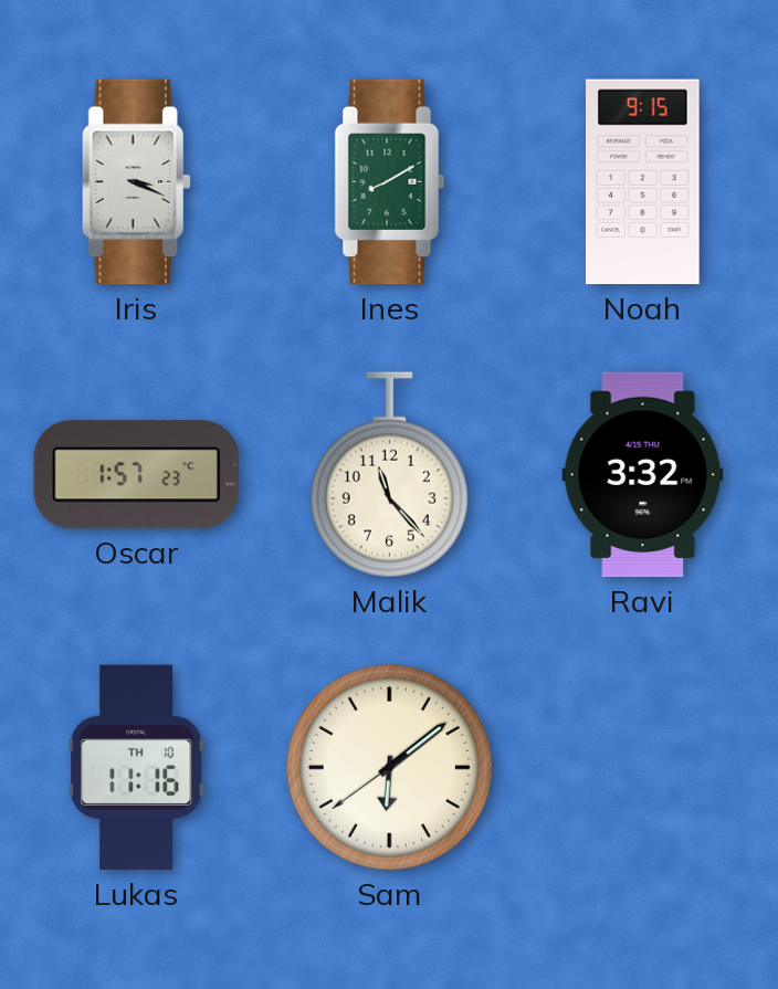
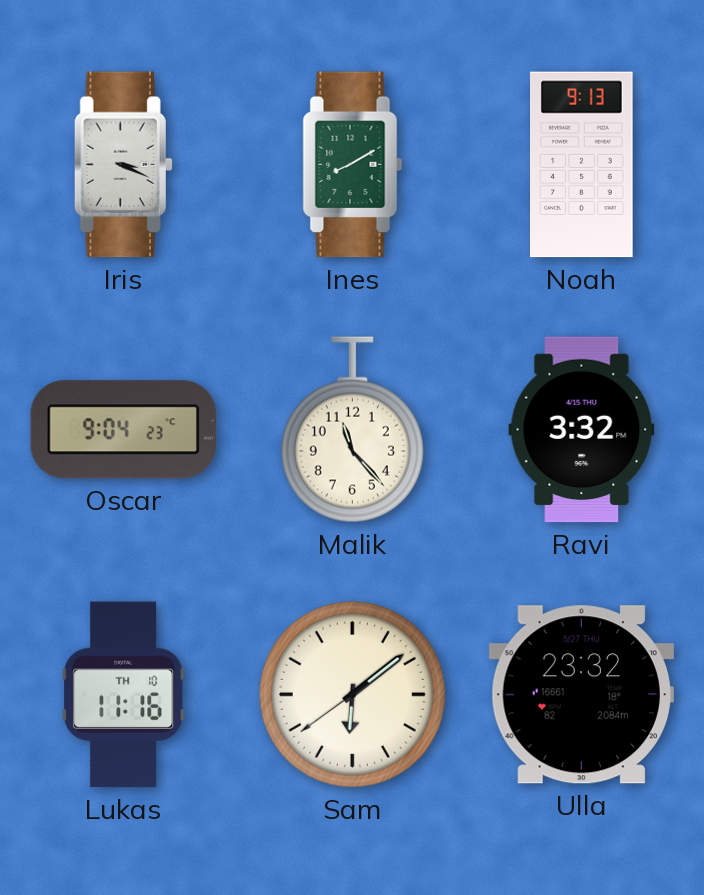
Noah: 9:15 -> 9:13
Oscar: 1:57 -> 9:04
Ulla: none -> 23:32
